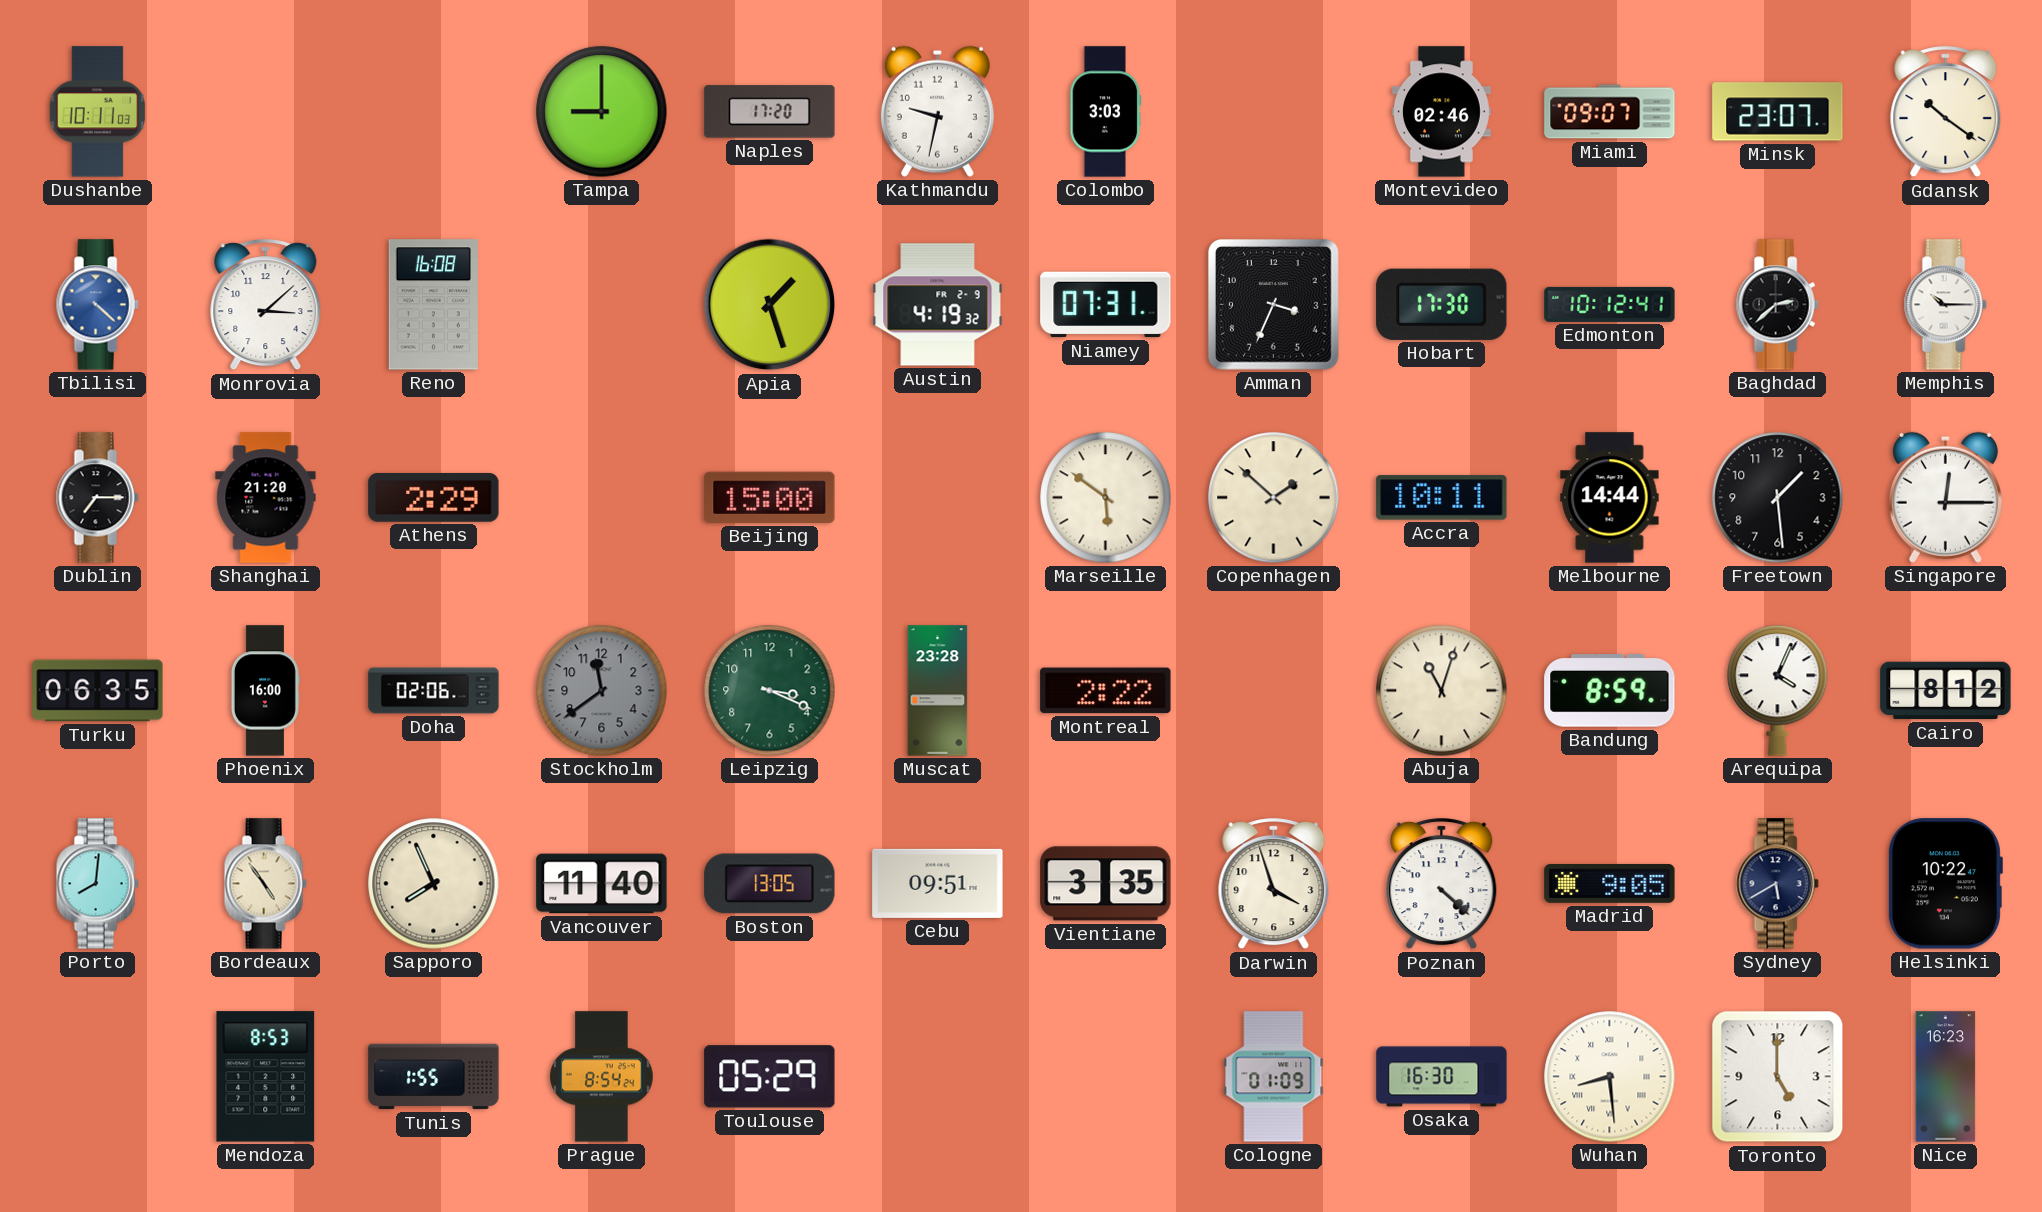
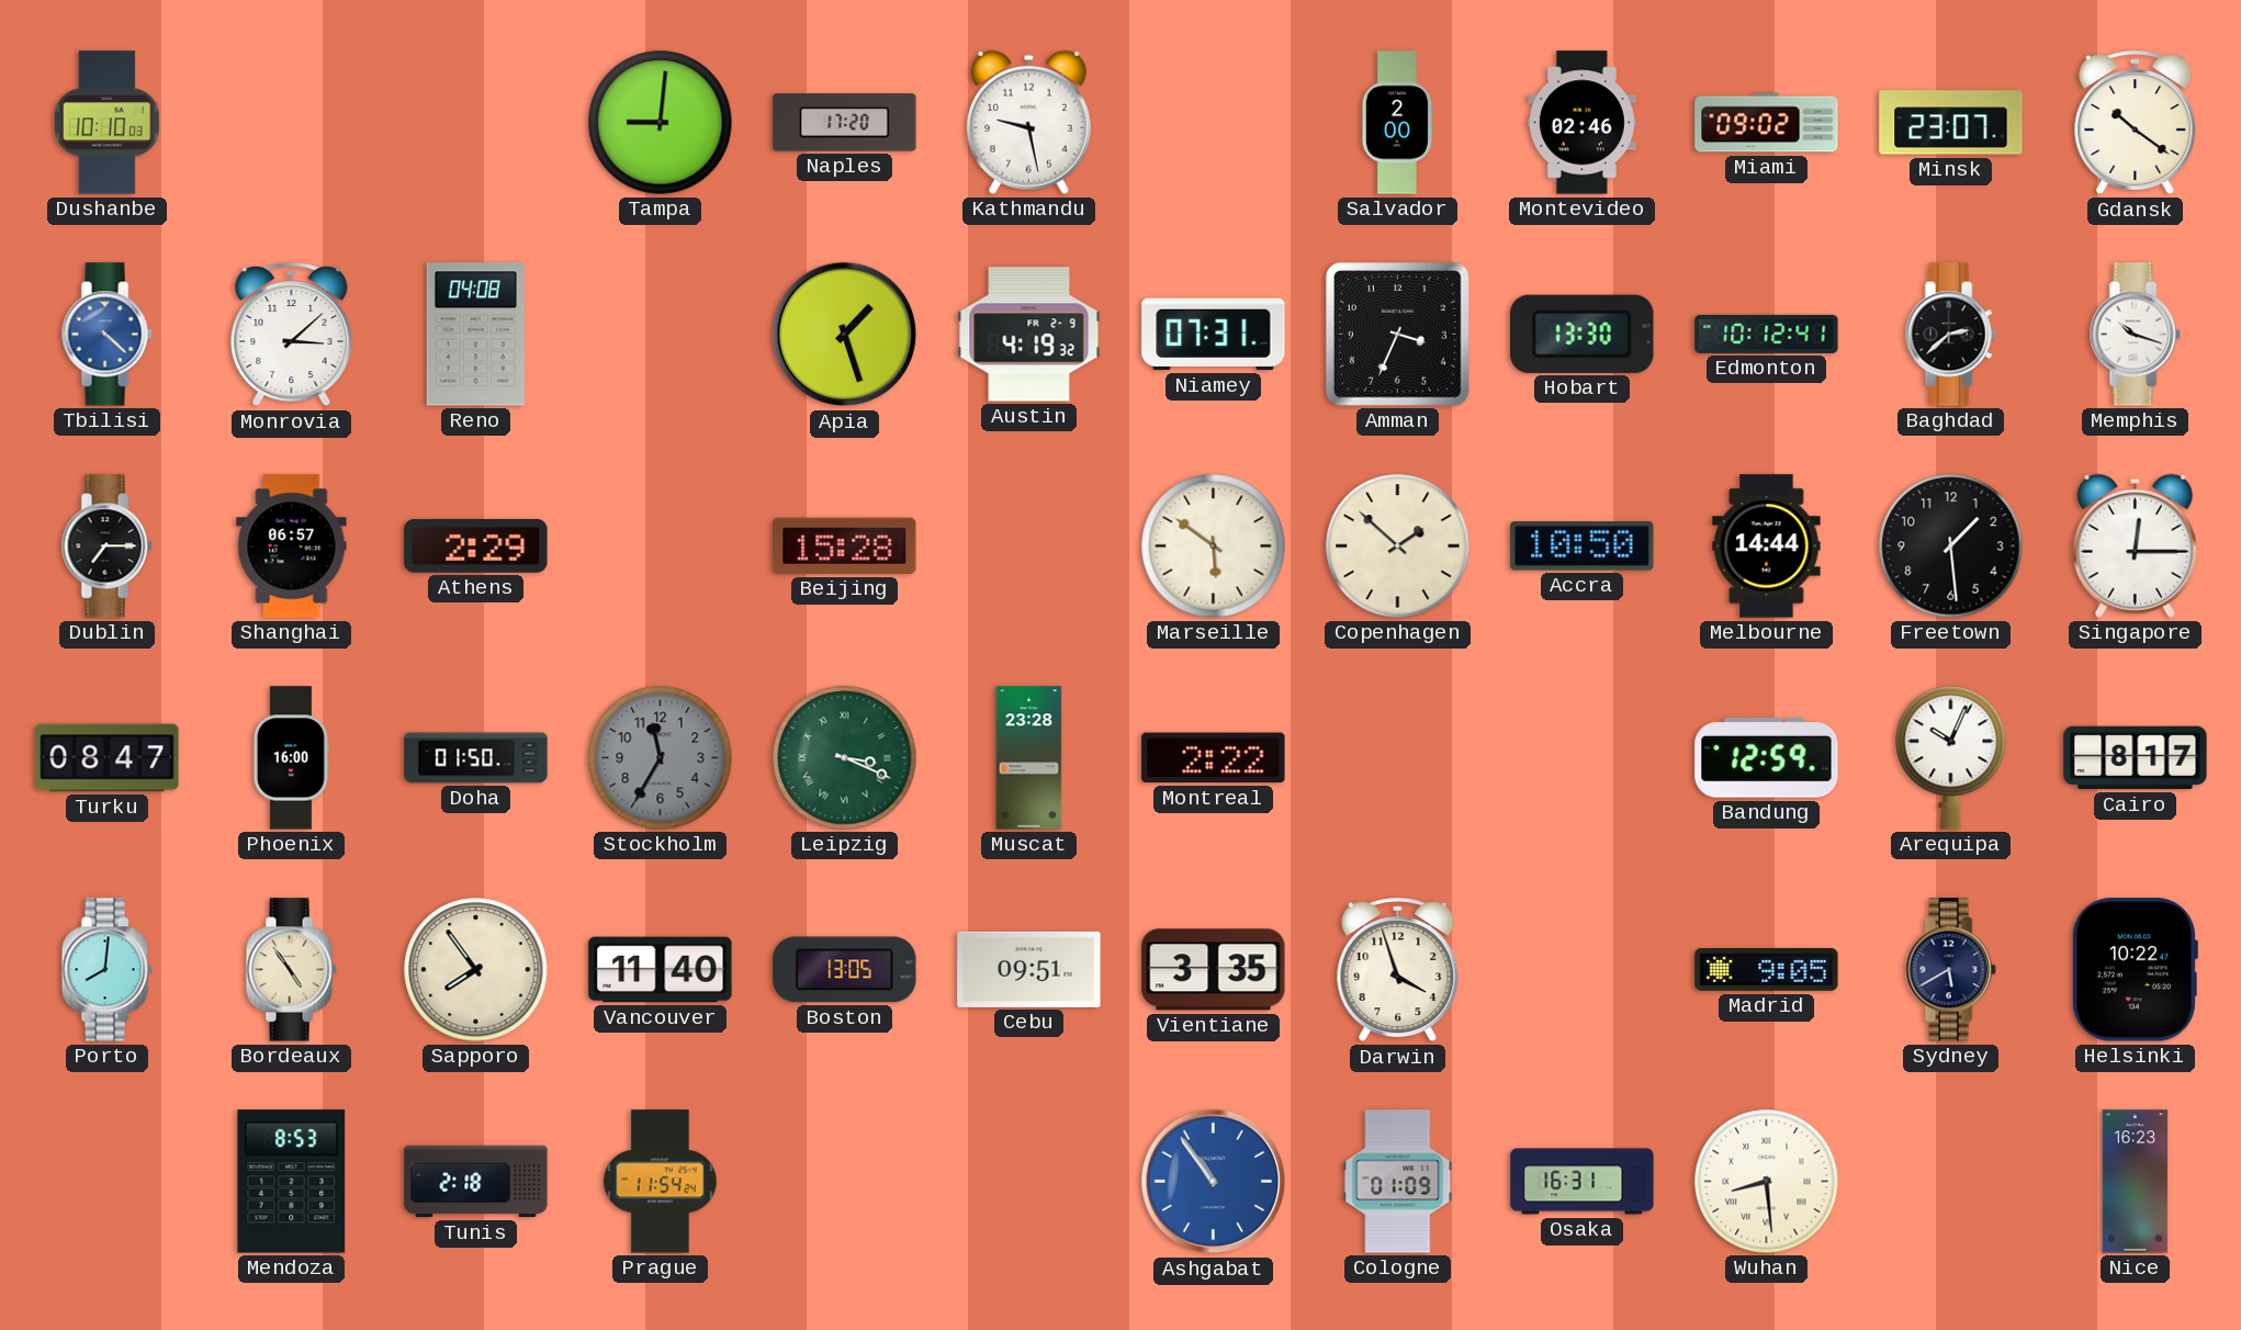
Dushanbe: 10:11 -> 10:10
Tampa: 9:00 -> 9:01
Kathmandu: 9:32 -> 9:28
Colombo: 3:03 -> none
Salvador: none -> 2:00
Miami: 09:07 -> 09:02
Reno: 16:08 -> 04:08
Hobart: 17:30 -> 13:30
Memphis: 10:15 -> 10:18
Shanghai: 21:20 -> 06:57
Beijing: 15:00 -> 15:28
Accra: 10:11 -> 10:50
Turku: 06:35 -> 08:47
Doha: 02:06 -> 01:50
Stockholm: 11:39 -> 11:35
Leipzig numerals: Arabic -> Roman
Abuja: 11:03 -> none
Bandung: 8:59 -> 12:59
Arequipa: 4:04 -> 10:04
Cairo: 8:12 -> 8:17
Sapporo: 7:56 -> 7:54
Poznan: 4:22 -> none
Tunis: 1:55 -> 2:18
Prague: 8:54 -> 11:54
Toulouse: 05:29 -> none
Ashgabat: none -> 10:54
Osaka: 16:30 -> 16:31
Toronto: 5:00 -> none
